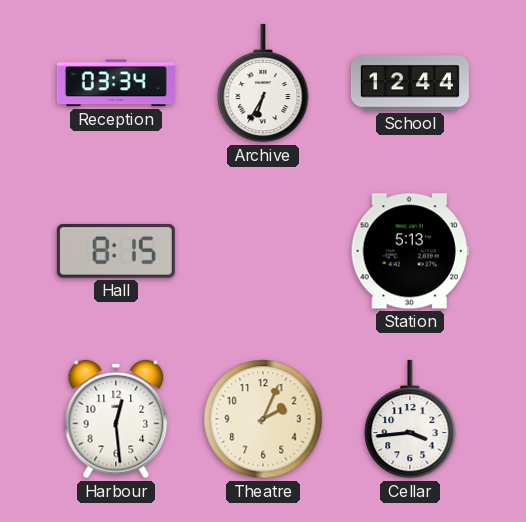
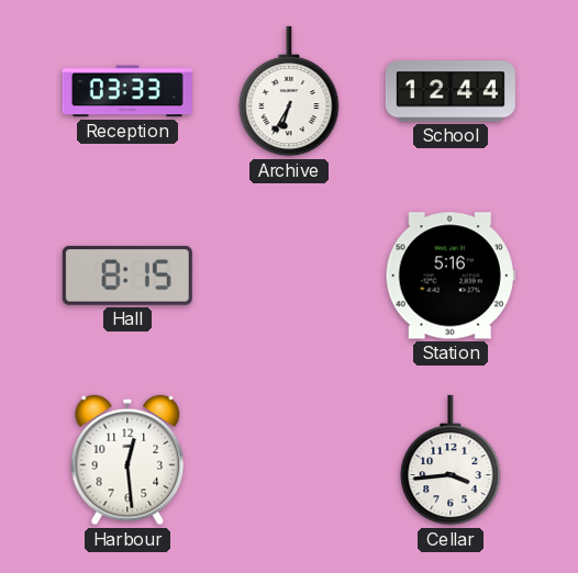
Reception: 03:34 -> 03:33
Station: 5:13 -> 5:16
Theatre: 2:04 -> none
